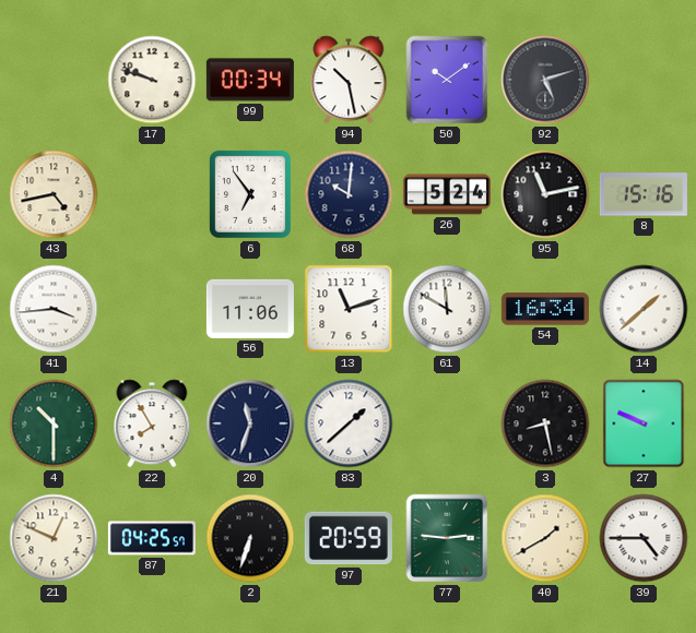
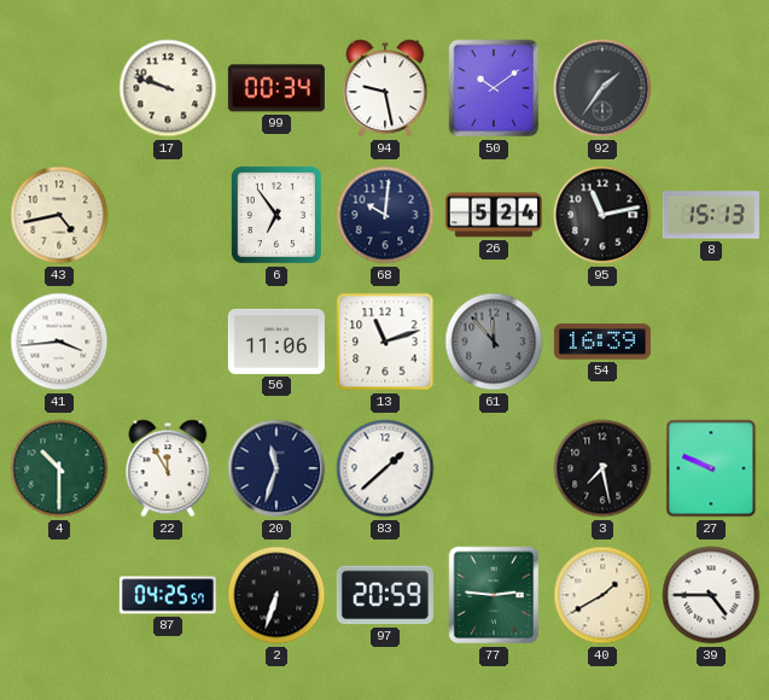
94: 10:28 -> 9:28
92: 5:12 -> 1:36
8: 15:16 -> 15:13
61: 11:50 -> 11:53
61 dial: white -> grey
54: 16:34 -> 16:39
14: 1:38 -> none
22: 7:55 -> 11:55
3: 8:28 -> 7:28
21: 12:49 -> none
